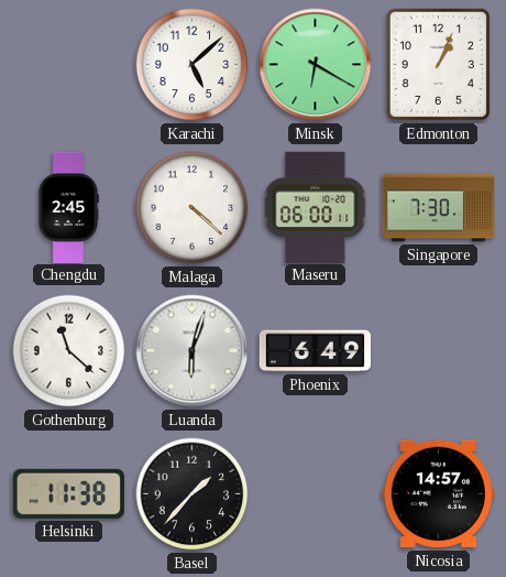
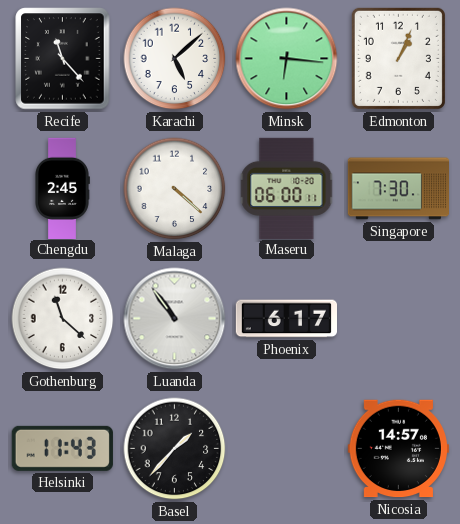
Recife: none -> 11:23
Minsk: 6:20 -> 6:16
Luanda: 6:03 -> 10:54
Phoenix: 6:49 -> 6:17
Helsinki: 11:38 -> 11:43
